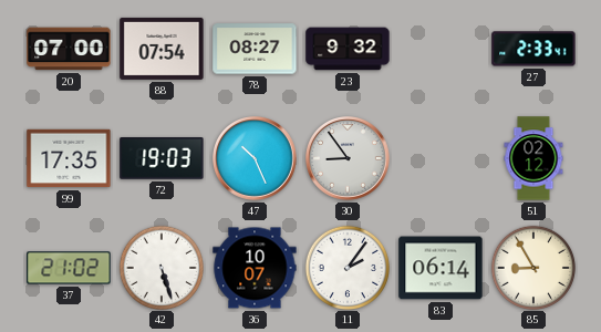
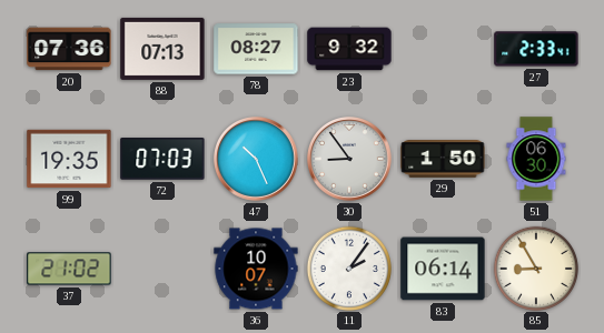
20: 07:00 -> 07:36
88: 07:54 -> 07:13
99: 17:35 -> 19:35
72: 19:03 -> 07:03
29: none -> 1:50
51: 02:12 -> 06:30
42: 5:27 -> none
